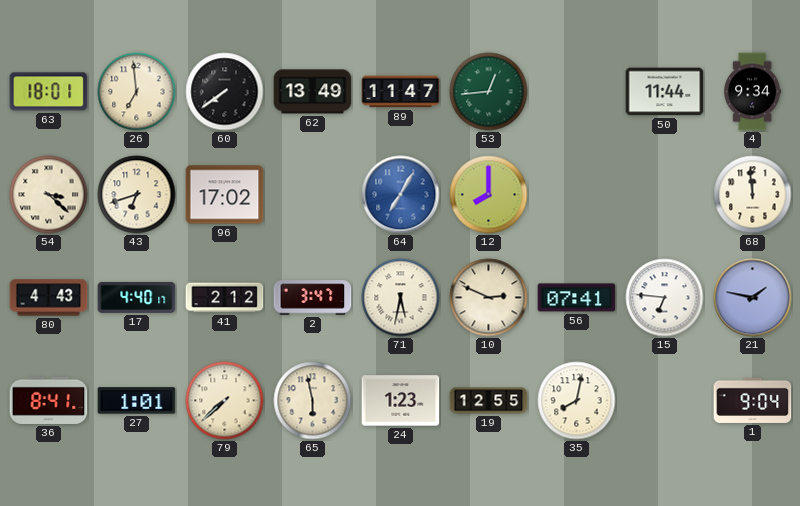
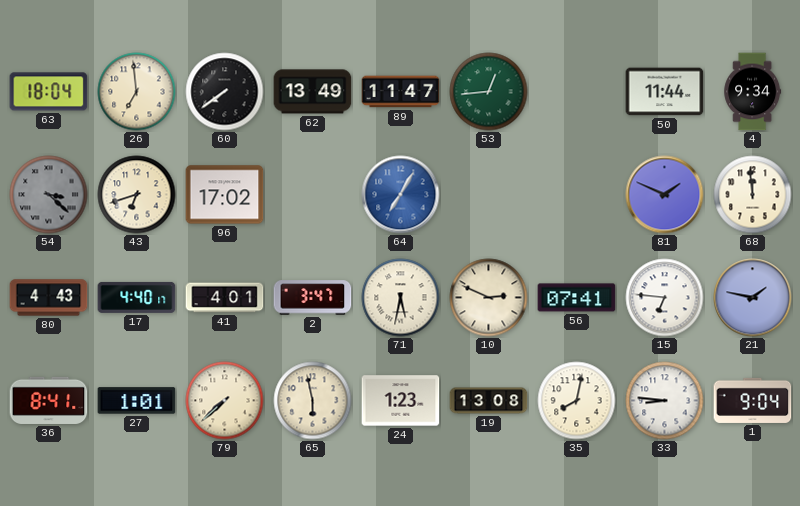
63: 18:01 -> 18:04
54 dial: cream -> grey
12: 8:00 -> none
81: none -> 1:49
41: 2:12 -> 4:01
19: 12:55 -> 13:08
33: none -> 8:46
